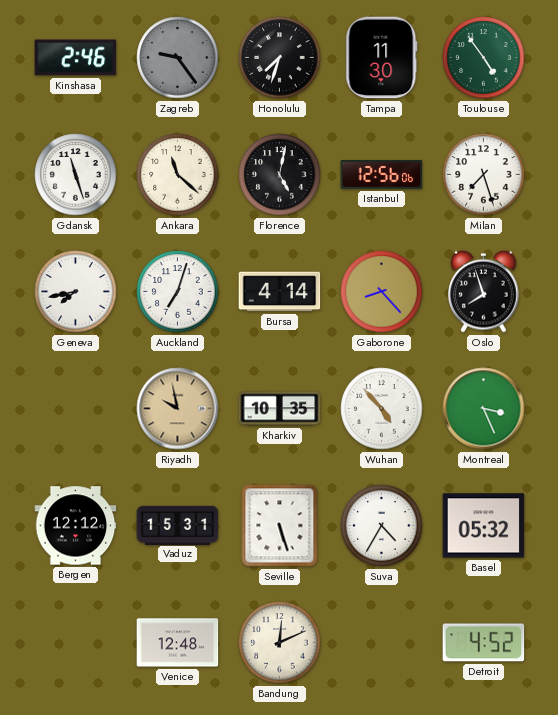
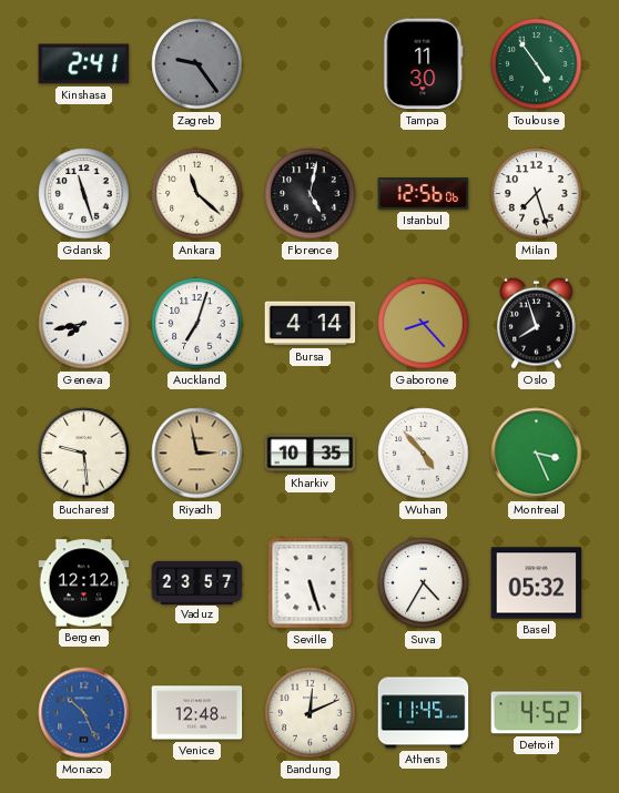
Kinshasa: 2:46 -> 2:41
Honolulu: 7:33 -> none
Bucharest: none -> 9:29
Riyadh: 9:58 -> 2:58
Vaduz: 15:31 -> 23:57
Monaco: none -> 10:26
Athens: none -> 11:45
